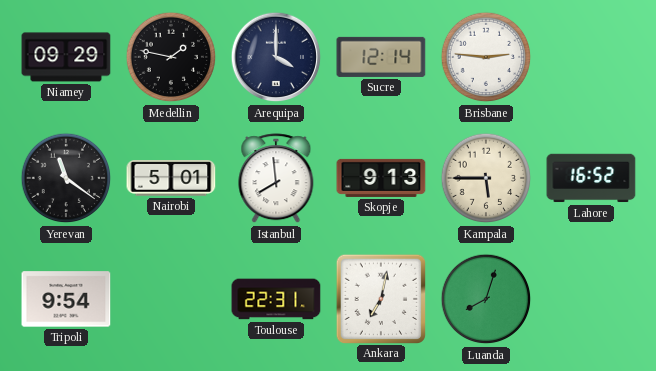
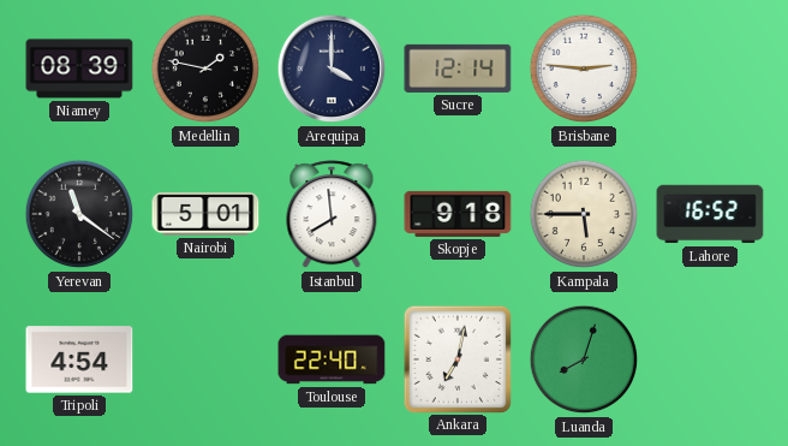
Niamey: 09:29 -> 08:39
Skopje: 9:13 -> 9:18
Tripoli: 9:54 -> 4:54
Toulouse: 22:31 -> 22:40
